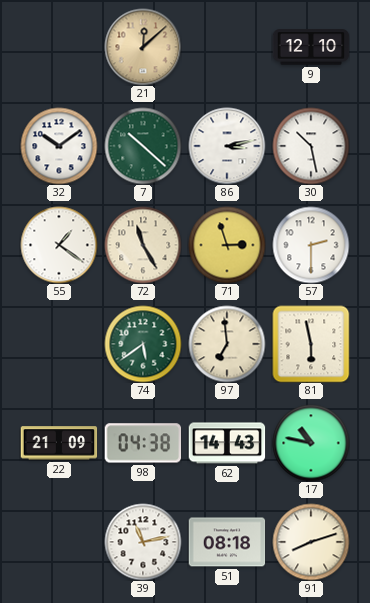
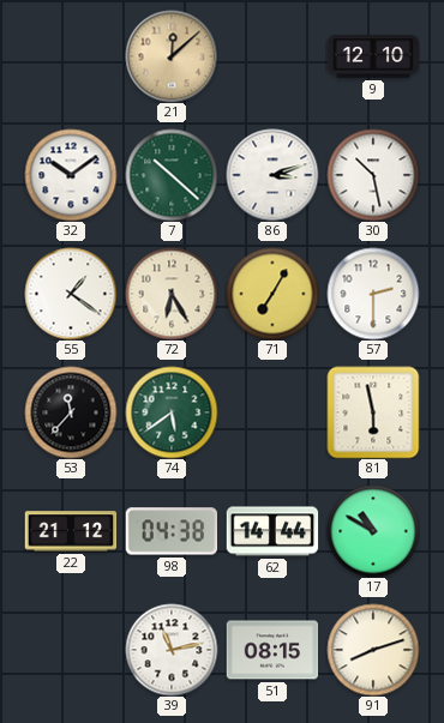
86: 3:13 -> 3:12
72: 11:25 -> 6:25
71: 2:57 -> 7:05
53: none -> 11:37
97: 6:59 -> none
22: 21:09 -> 21:12
62: 14:43 -> 14:44
17: 10:47 -> 10:50
51: 08:18 -> 08:15
